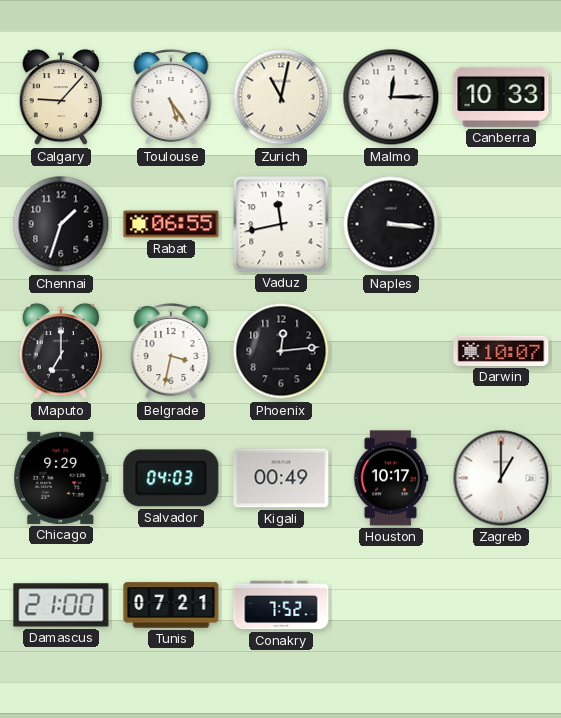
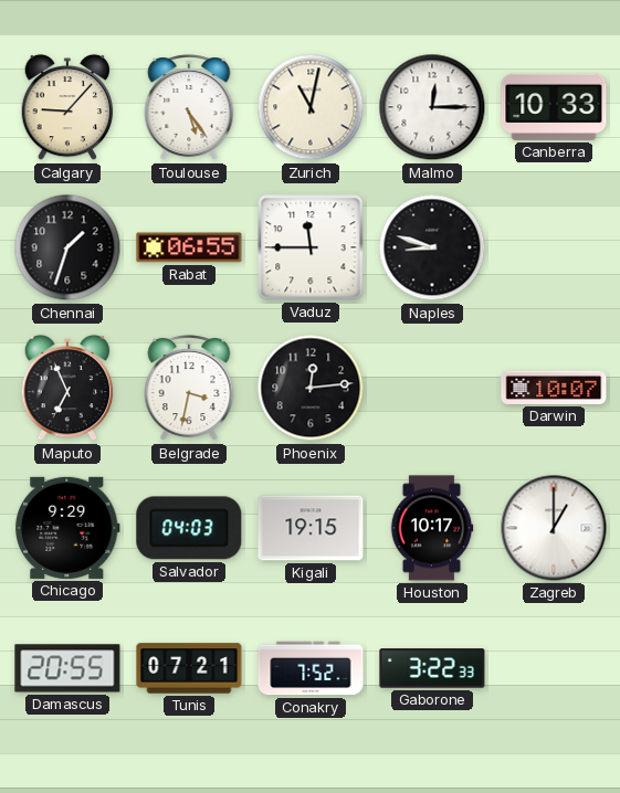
Vaduz: 11:43 -> 11:45
Naples: 3:16 -> 8:48
Maputo: 7:00 -> 6:56
Kigali: 00:49 -> 19:15
Damascus: 21:00 -> 20:55
Gaborone: none -> 3:22
